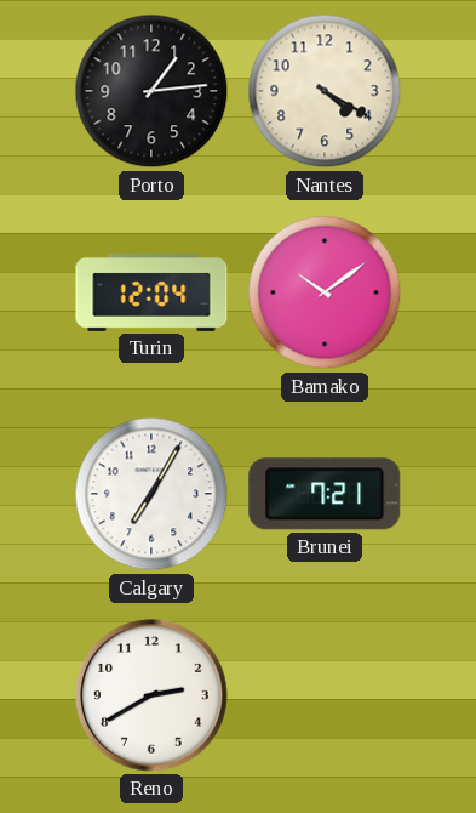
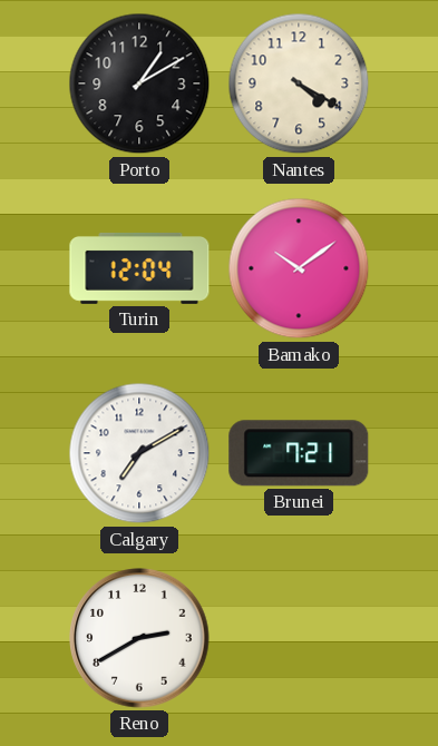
Porto: 1:14 -> 1:10
Calgary: 7:05 -> 7:10
